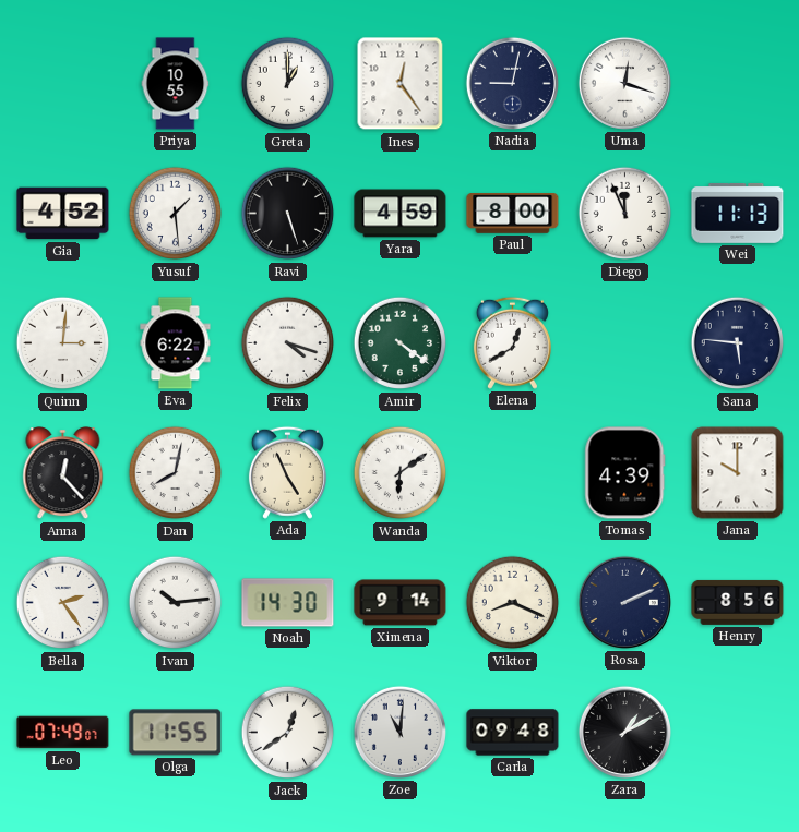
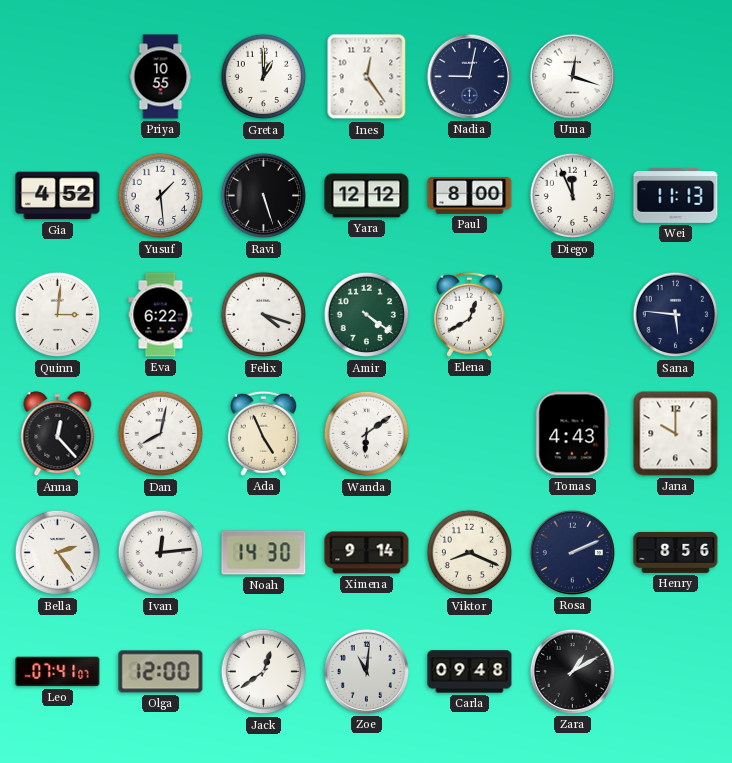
Yara: 4:59 -> 12:12
Tomas: 4:39 -> 4:43
Ivan: 10:14 -> 12:14
Leo: 07:49 -> 07:41
Olga: 11:55 -> 12:00
